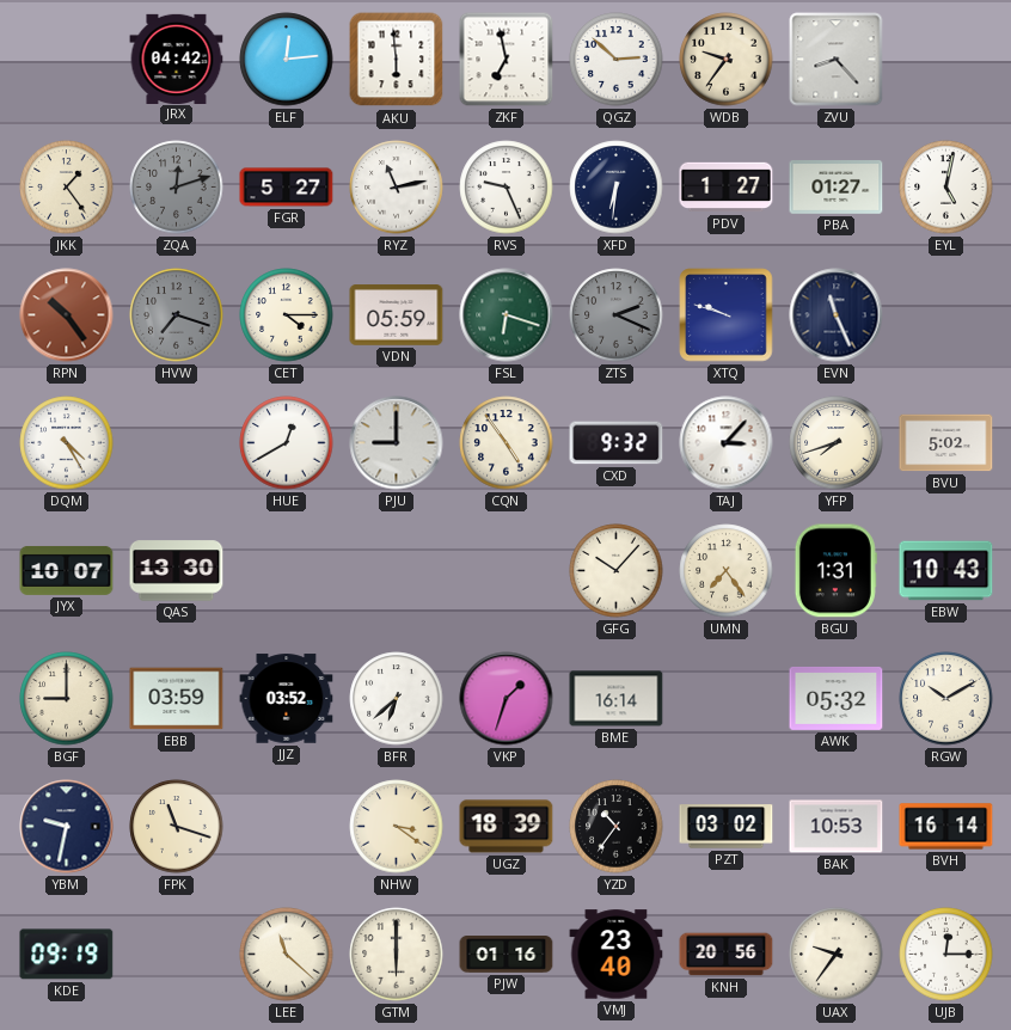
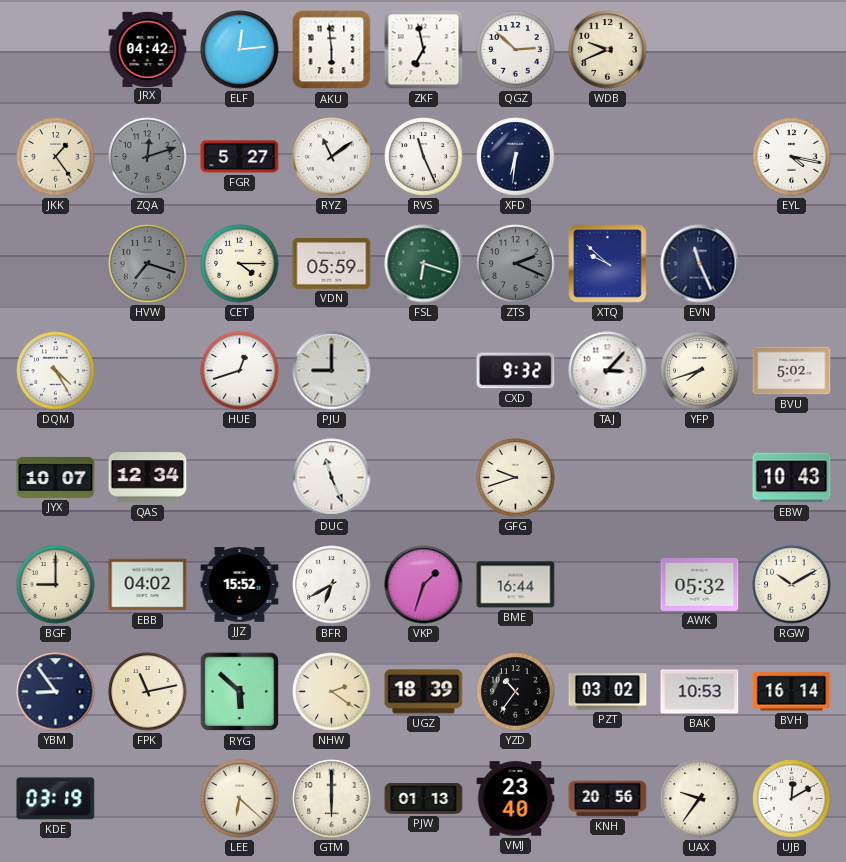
WDB: 9:36 -> 9:41
ZVU: 8:23 -> none
RYZ: 11:13 -> 11:09
RVS: 9:26 -> 11:26
PDV: 1:27 -> none
PBA: 01:27 -> none
EYL: 5:02 -> 4:17
RPN: 10:24 -> none
XTQ: 9:48 -> 9:52
HUE: 12:40 -> 12:42
CQN: 4:54 -> none
QAS: 13:30 -> 12:34
DUC: none -> 11:26
GFG: 10:07 -> 9:42
UMN: 7:24 -> none
BGU: 1:31 -> none
EBB: 03:59 -> 04:02
JJZ: 03:52 -> 15:52
BFR: 6:38 -> 6:40
BME: 16:14 -> 16:44
YBM: 9:32 -> 8:54
FPK: 11:18 -> 11:13
RYG: none -> 5:52
NHW: 3:21 -> 2:21
KDE: 09:19 -> 03:19
LEE: 11:22 -> 6:22
PJW: 01:16 -> 01:13
UJB: 12:15 -> 12:10
